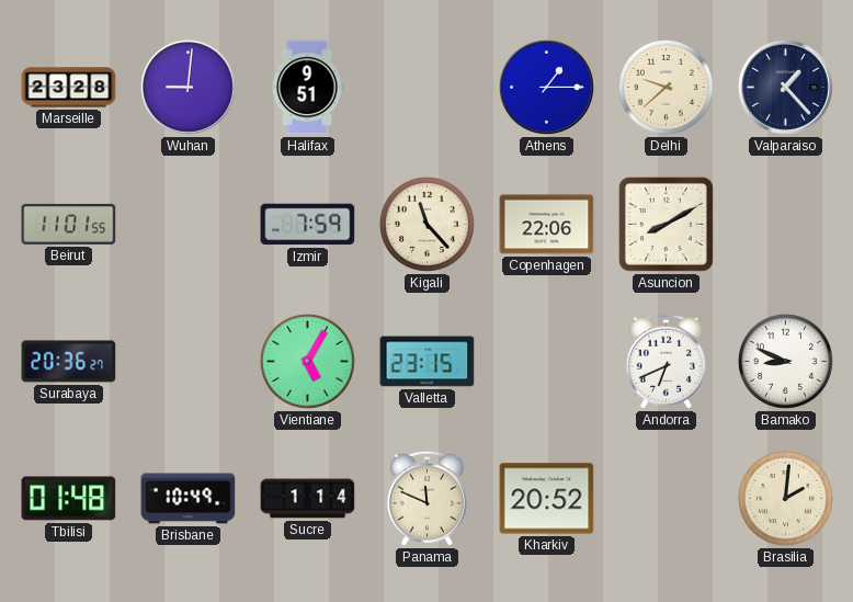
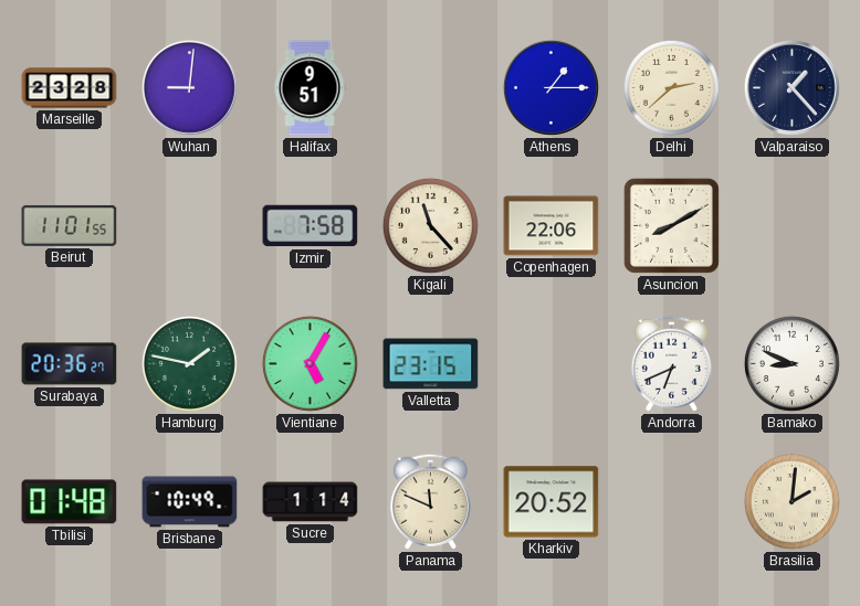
Delhi: 9:38 -> 2:38
Izmir: 7:59 -> 7:58
Hamburg: none -> 1:47
